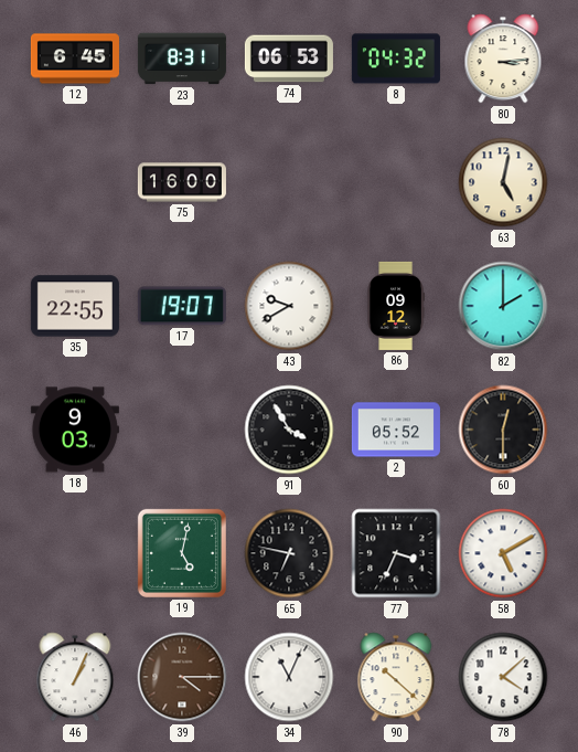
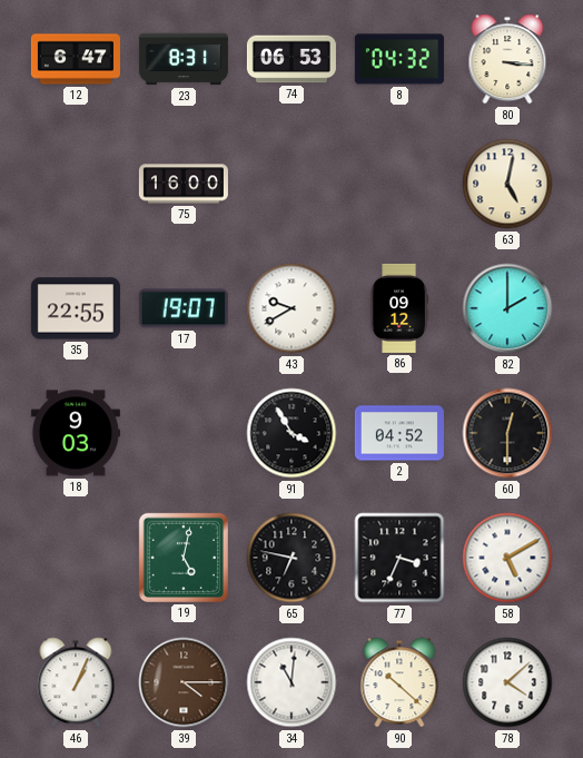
12: 6:45 -> 6:47
80: 3:14 -> 3:16
2: 05:52 -> 04:52
34: 11:04 -> 11:01
